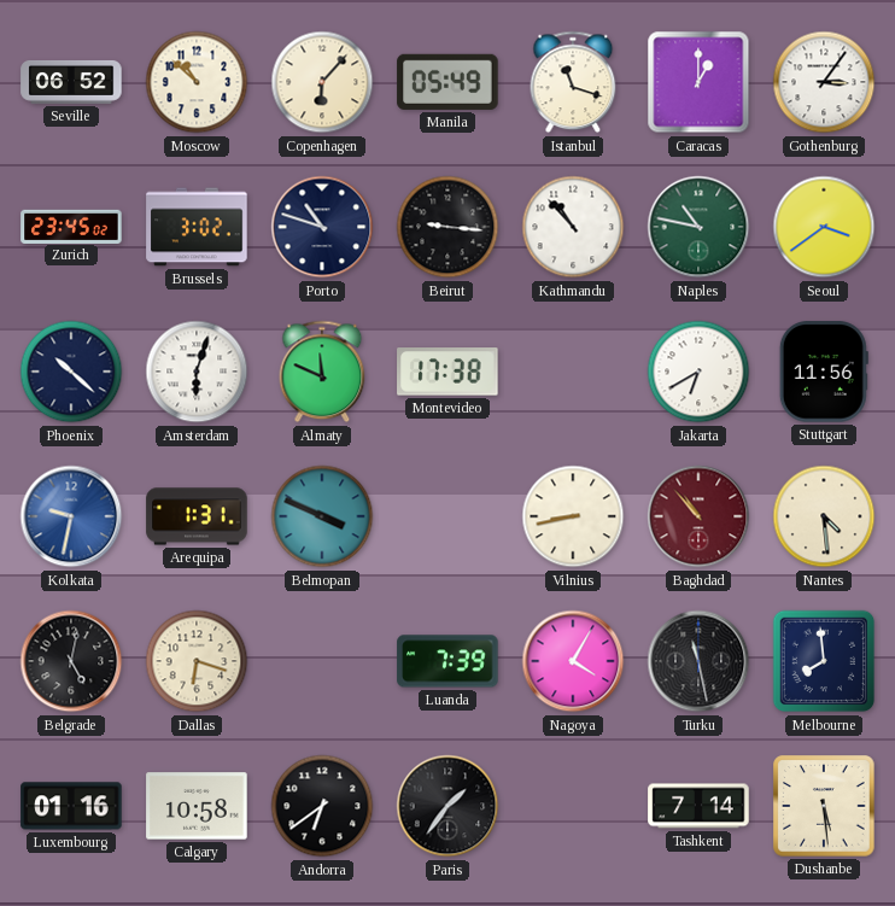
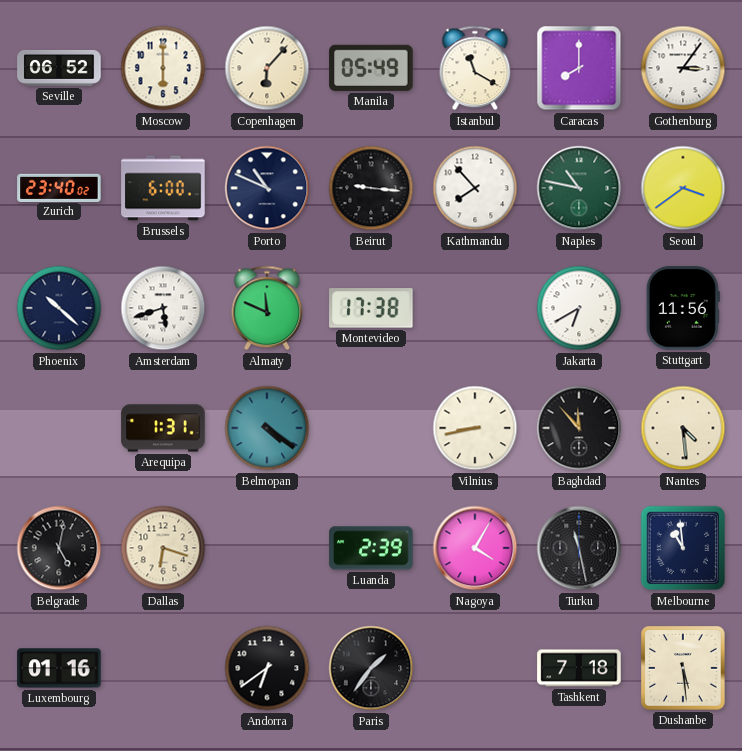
Moscow: 10:52 -> 6:00
Istanbul: 11:18 -> 11:20
Caracas: 1:00 -> 8:00
Zurich: 23:45 -> 23:40
Brussels: 3:02 -> 6:00
Porto: 10:48 -> 10:49
Kathmandu: 10:53 -> 7:53
Amsterdam: 6:03 -> 5:42
Kolkata: 9:32 -> none
Belmopan: 3:49 -> 4:21
Baghdad: 10:53 -> 11:53
Baghdad dial: burgundy -> black
Luanda: 7:39 -> 2:39
Melbourne: 7:59 -> 10:59
Calgary: 10:58 -> none
Tashkent: 7:14 -> 7:18
